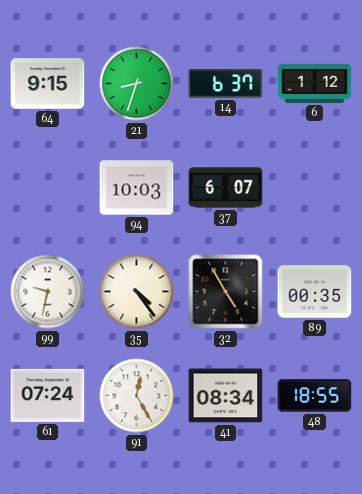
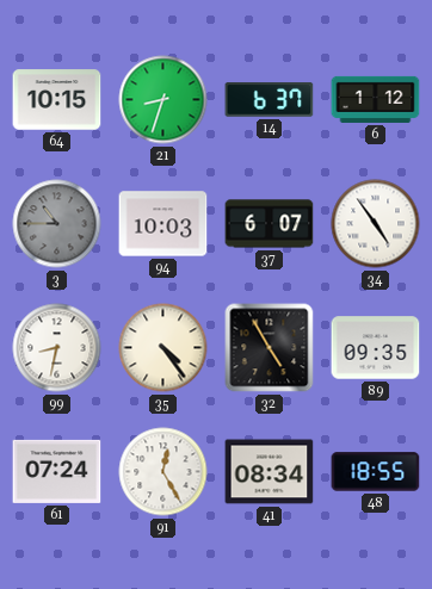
64: 9:15 -> 10:15
3: none -> 10:45
34: none -> 4:54
99: 9:32 -> 8:32
89: 00:35 -> 09:35
